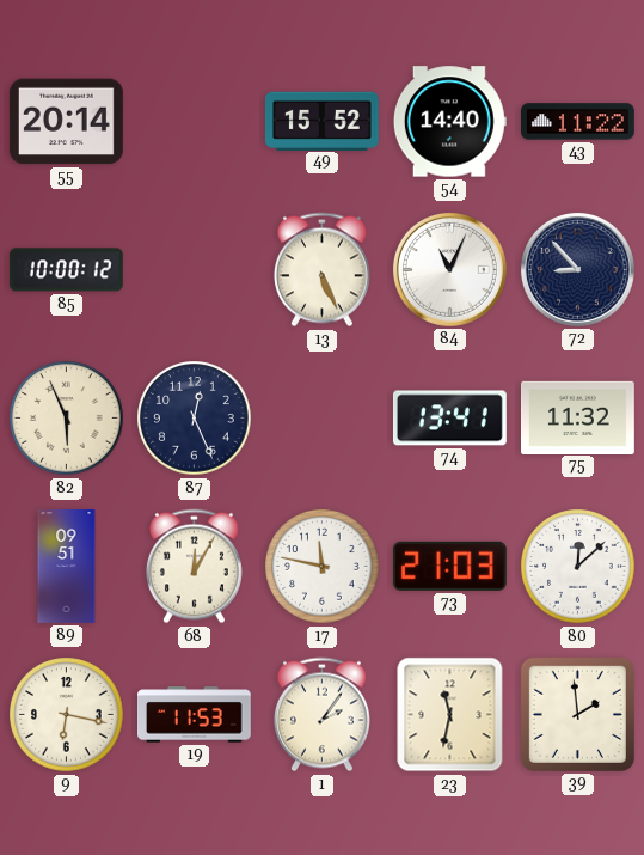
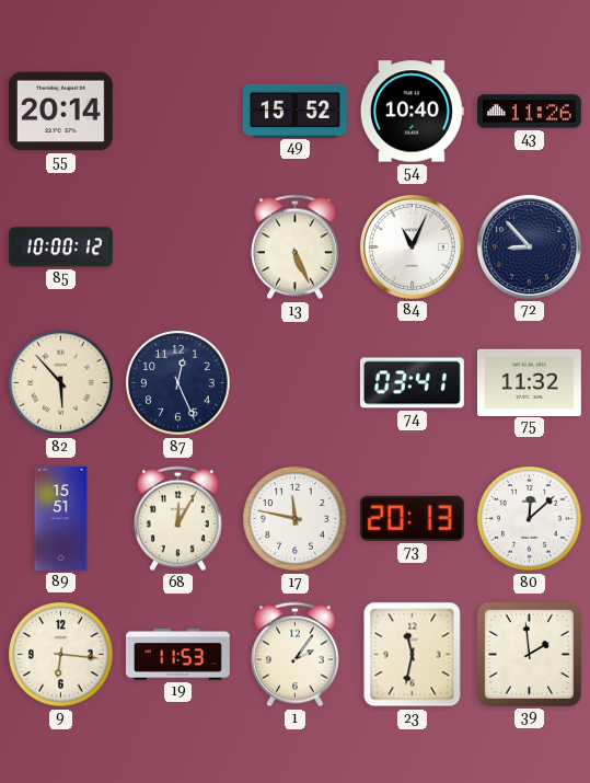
54: 14:40 -> 10:40
43: 11:22 -> 11:26
82: 5:56 -> 5:53
74: 13:41 -> 03:41
89: 09:51 -> 15:51
73: 21:03 -> 20:13
9: 6:17 -> 6:16
